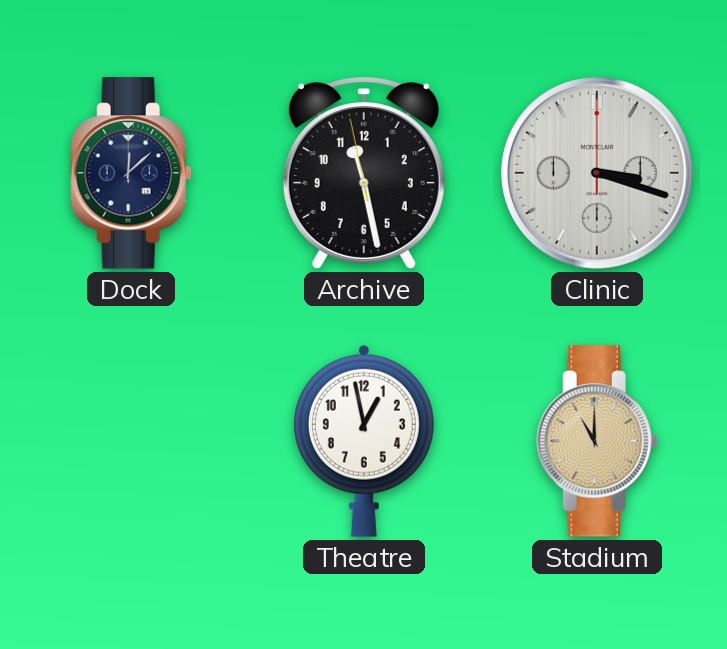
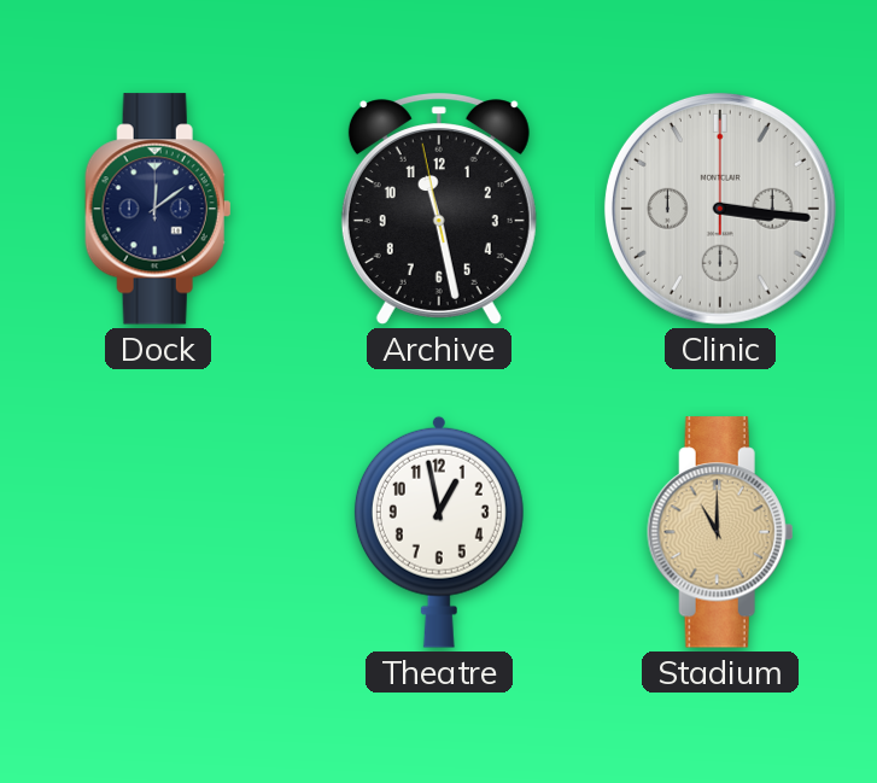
Dock: 12:08 -> 12:09
Clinic: 3:18 -> 3:16
